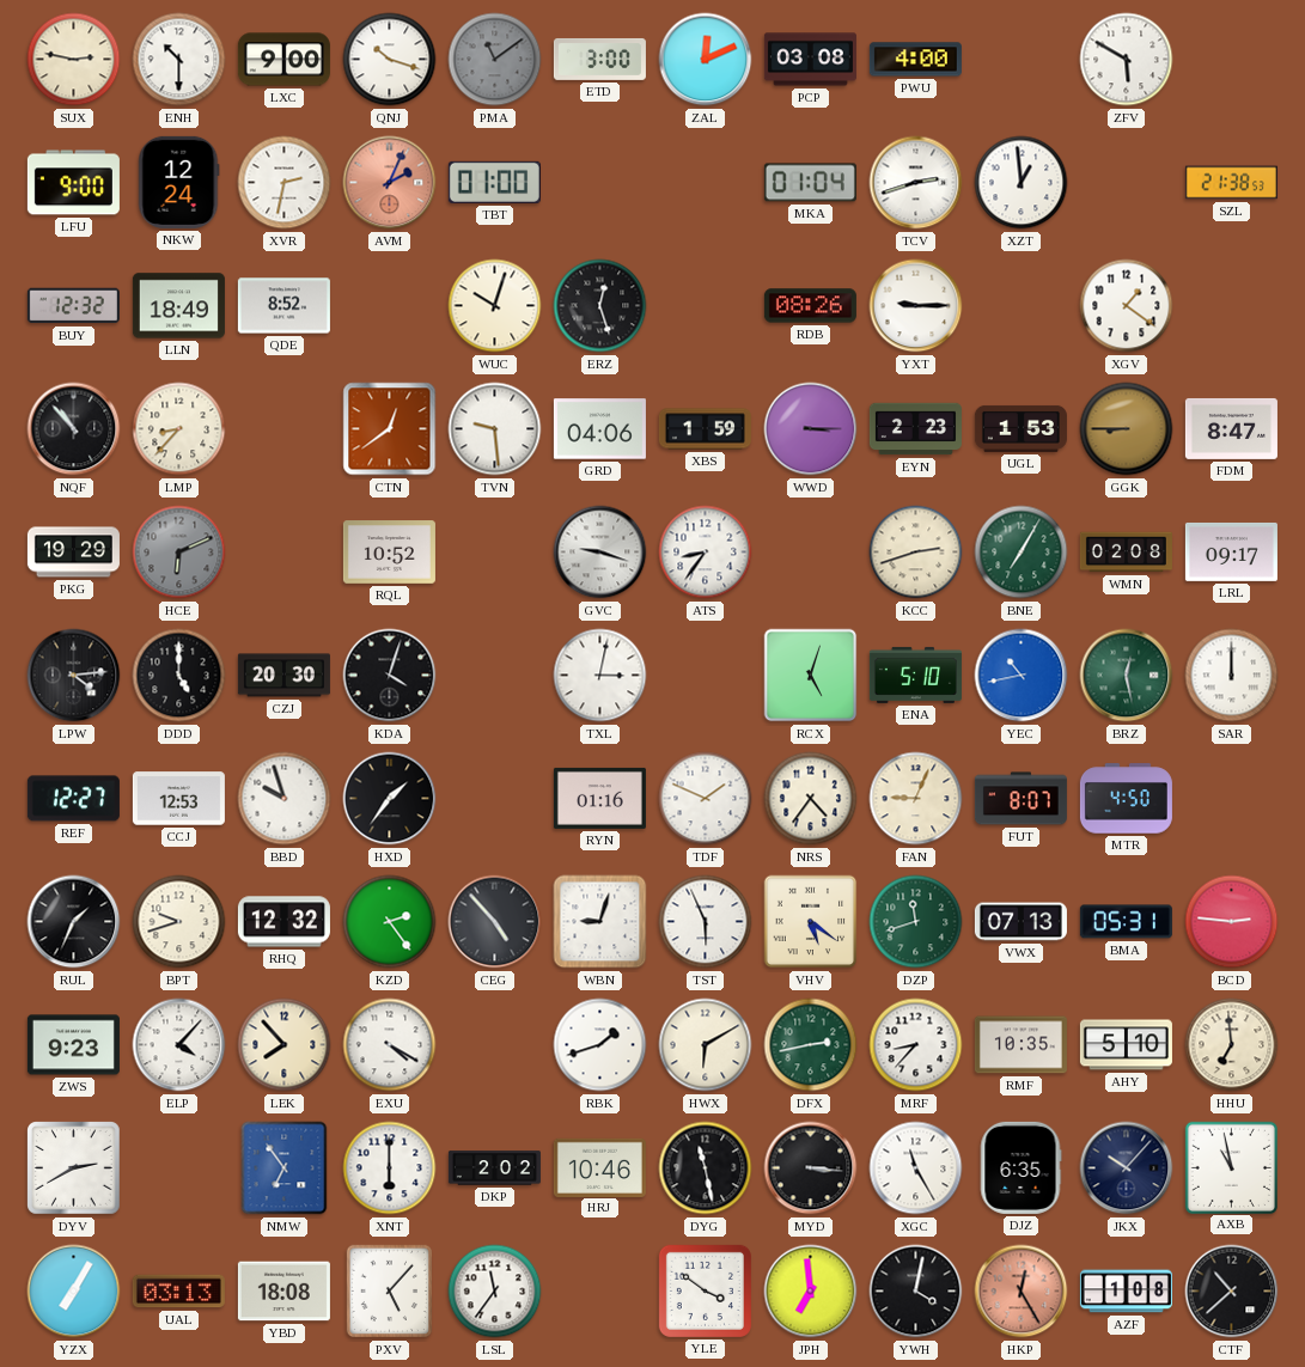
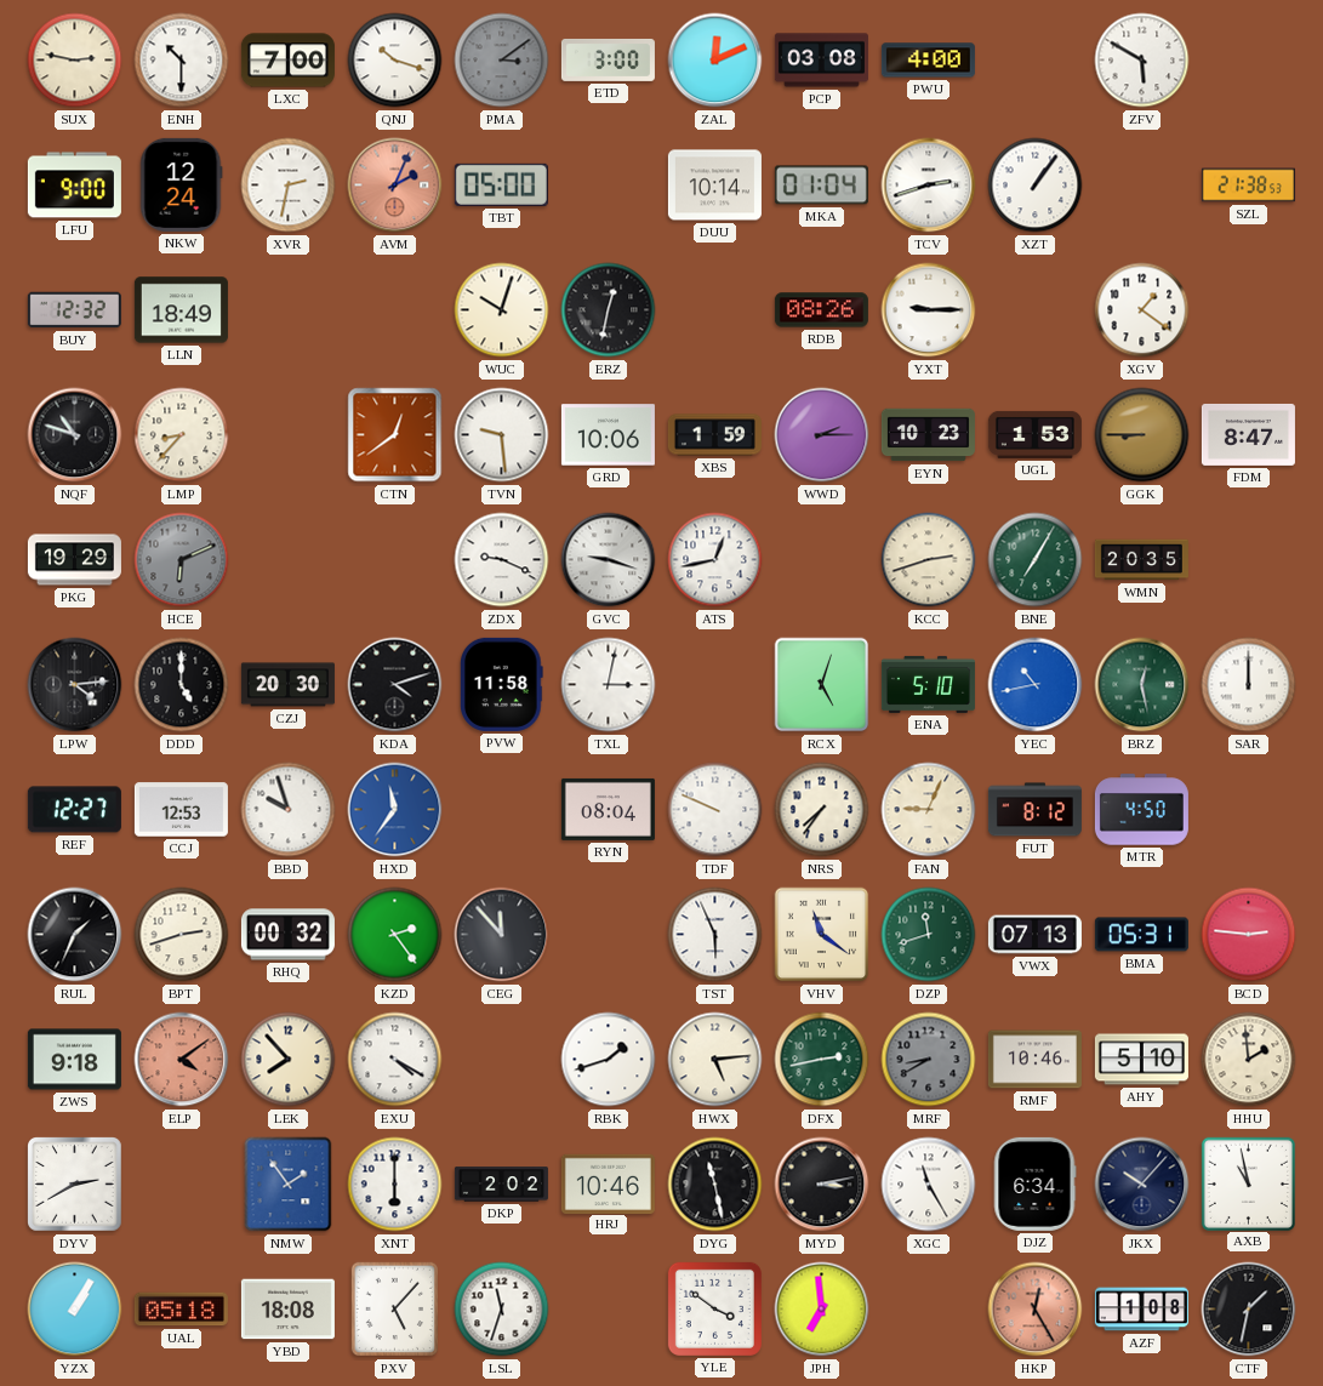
LXC: 9:00 -> 7:00
PMA: 11:09 -> 3:09
TBT: 01:00 -> 05:00
DUU: none -> 10:14
XZT: 12:59 -> 1:06
QDE: 8:52 -> none
ERZ: 12:27 -> 12:32
NQF: 10:53 -> 10:48
GRD: 04:06 -> 10:06
WWD: 3:15 -> 2:15
EYN: 2:23 -> 10:23
RQL: 10:52 -> none
ZDX: none -> 9:19
ATS: 8:36 -> 12:43
WMN: 02:08 -> 20:35
LRL: 09:17 -> none
KDA: 4:03 -> 4:12
PVW: none -> 11:58
HXD: 1:36 -> 11:36
HXD dial: black -> blue
RYN: 01:16 -> 08:04
TDF: 1:49 -> 9:49
NRS: 4:36 -> 7:36
FUT: 8:07 -> 8:12
BPT: 9:42 -> 2:42
RHQ: 12:32 -> 00:32
CEG: 4:53 -> 11:53
WBN: 9:03 -> none
VHV: 5:21 -> 11:21
ZWS: 9:23 -> 9:18
ELP: 4:07 -> 4:09
ELP dial: white -> salmon
HWX: 6:10 -> 5:14
MRF: 8:37 -> 8:40
MRF dial: white -> grey
RMF: 10:35 -> 10:46
HHU: 6:59 -> 1:59
NMW: 6:54 -> 1:54
MYD: 3:16 -> 3:13
DJZ: 6:35 -> 6:34
YZX: 7:05 -> 1:05
UAL: 03:13 -> 05:18
LSL: 11:36 -> 11:33
YWH: 4:02 -> none
CTF: 10:38 -> 1:32
